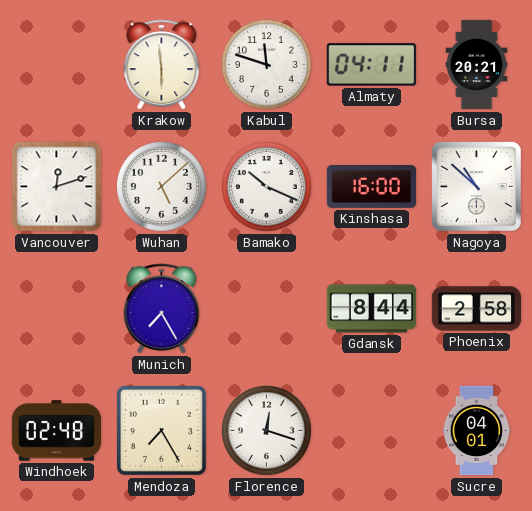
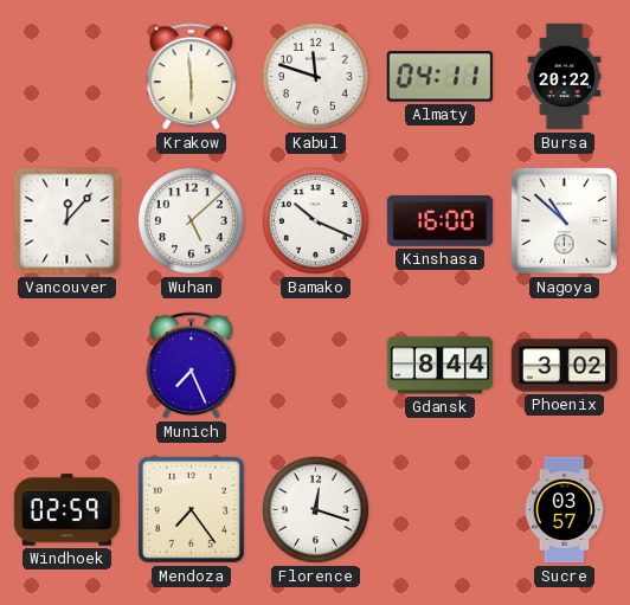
Bursa: 20:21 -> 20:22
Vancouver: 12:12 -> 12:07
Munich: 7:25 -> 7:26
Phoenix: 2:58 -> 3:02
Windhoek: 02:48 -> 02:59
Mendoza: 7:25 -> 7:24
Sucre: 04:01 -> 03:57
